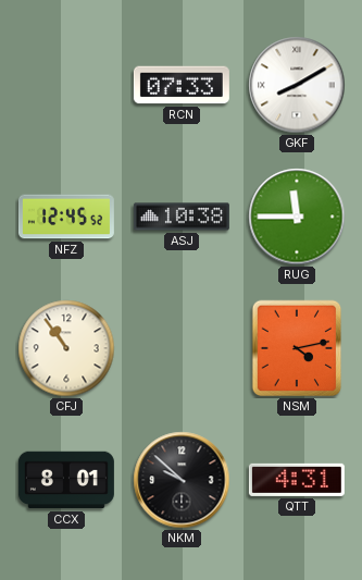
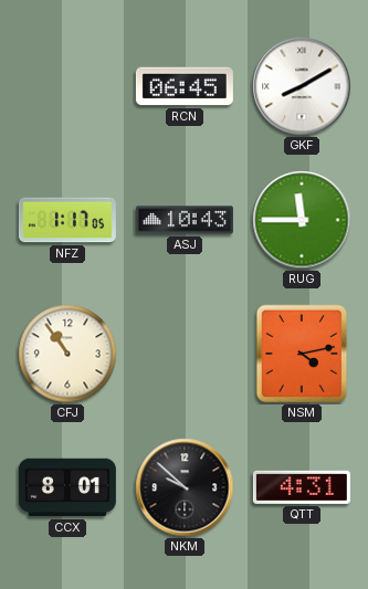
RCN: 07:33 -> 06:45
NFZ: 12:45 -> 1:17
ASJ: 10:38 -> 10:43
